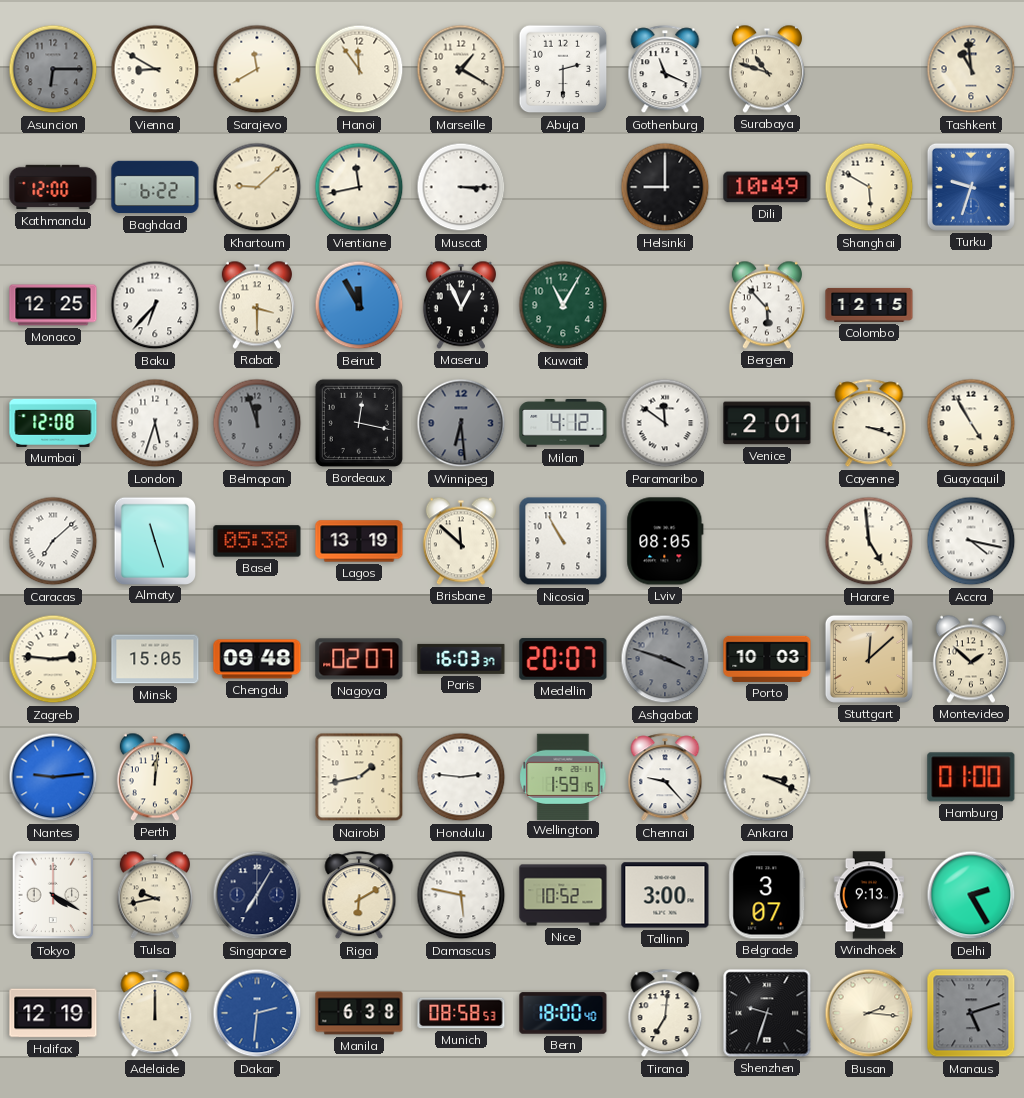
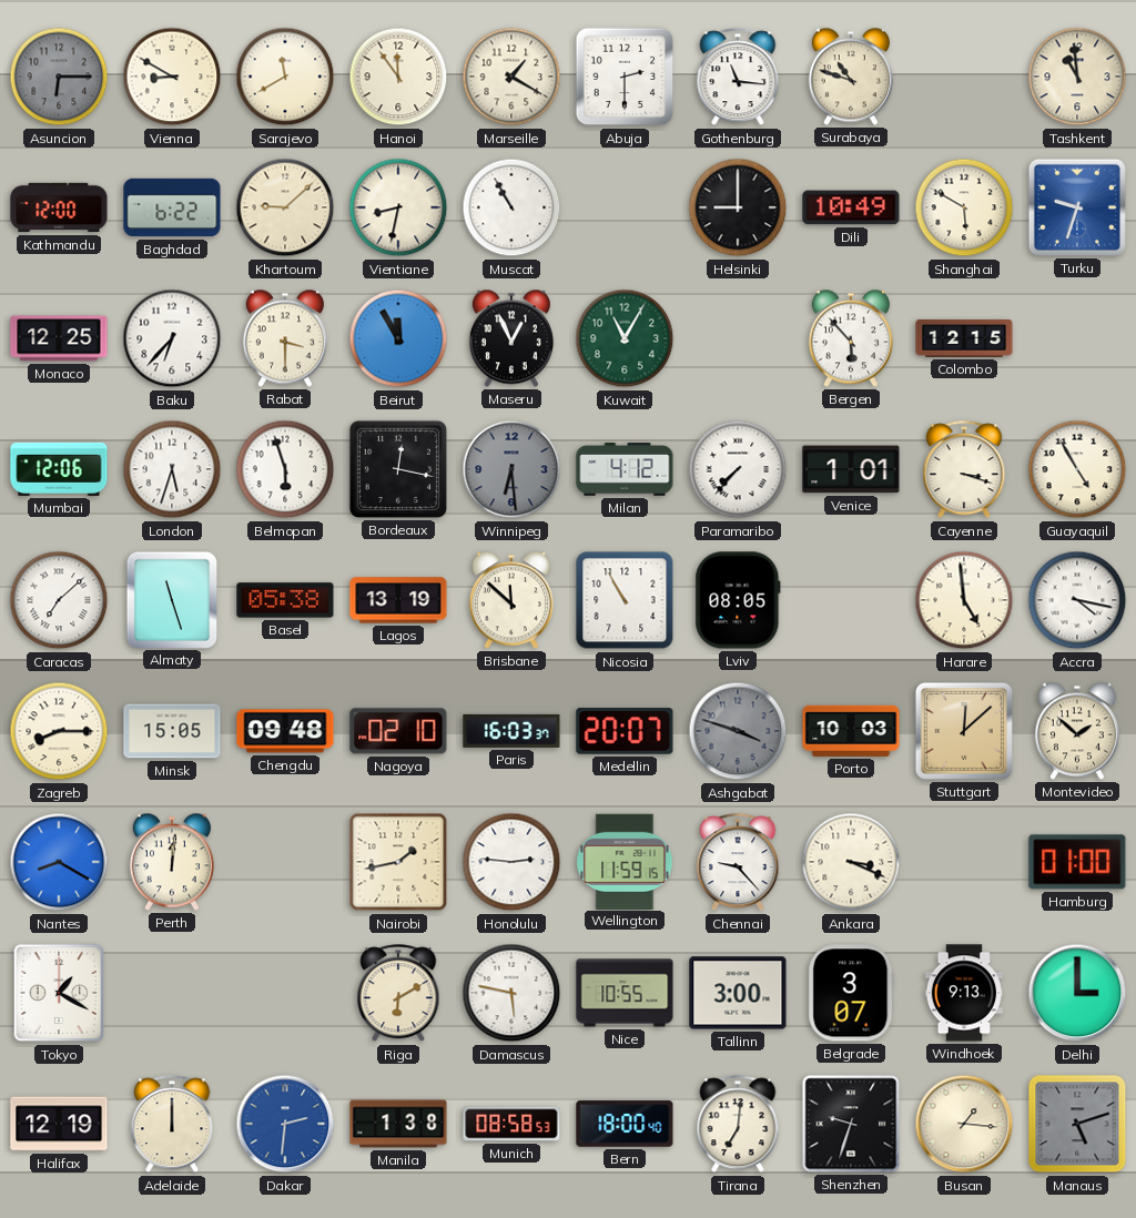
Gothenburg: 11:19 -> 11:16
Vientiane: 11:43 -> 8:32
Muscat: 3:15 -> 10:55
Mumbai: 12:08 -> 12:06
Belmopan: 11:57 -> 5:57
Belmopan dial: grey -> white
Paramaribo: 11:51 -> 7:37
Venice: 2:01 -> 1:01
Zagreb: 2:46 -> 8:15
Nagoya: 02:07 -> 02:10
Nantes: 9:14 -> 8:20
Wellington: 1:59 -> 11:59
Tokyo: 4:20 -> 1:20
Tulsa: 9:43 -> none
Singapore: 7:05 -> none
Nice: 10:52 -> 10:55
Delhi: 2:25 -> 3:00
Manila: 6:38 -> 1:38
Busan: 2:16 -> 1:16
